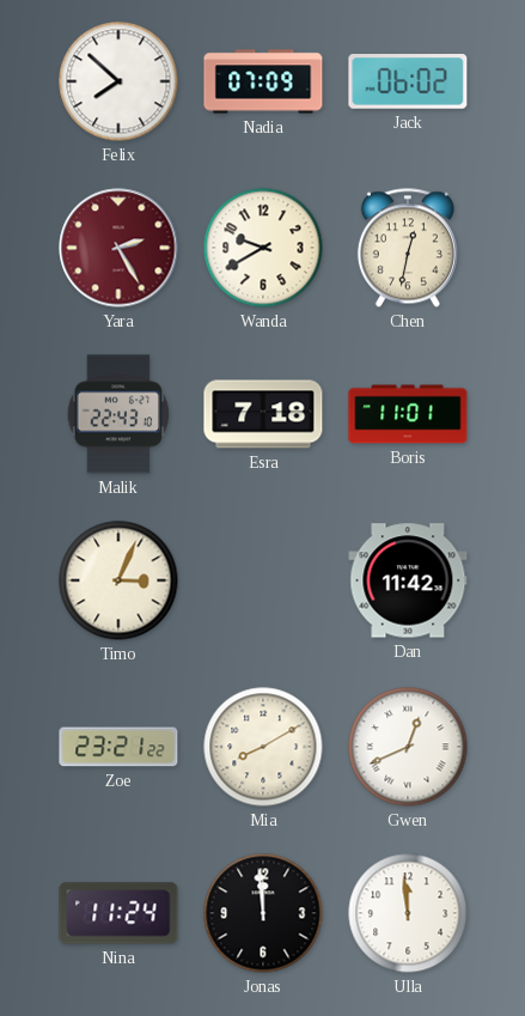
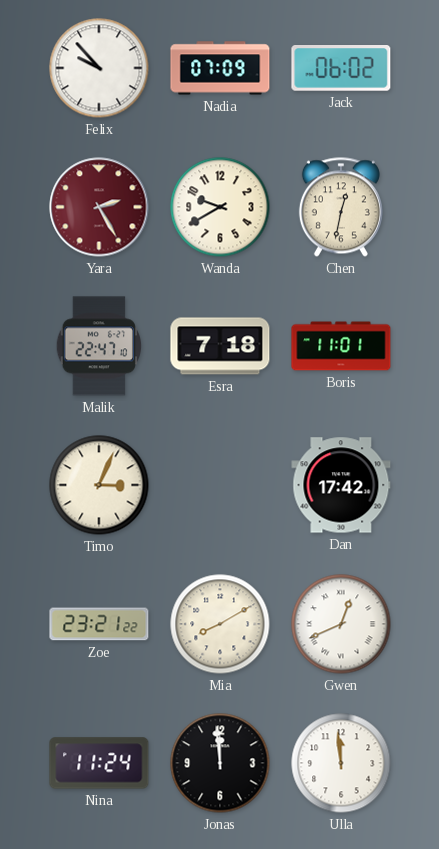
Felix: 7:52 -> 9:53
Malik: 22:43 -> 22:47
Dan: 11:42 -> 17:42
